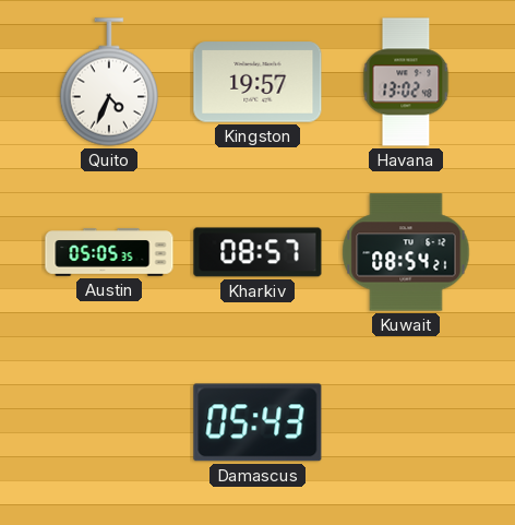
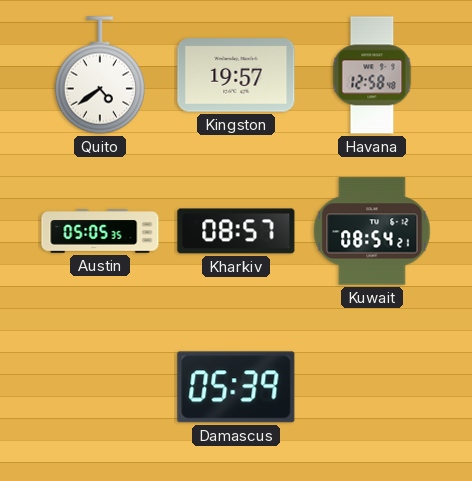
Quito: 4:34 -> 4:39
Havana: 13:02 -> 12:58
Damascus: 05:43 -> 05:39
